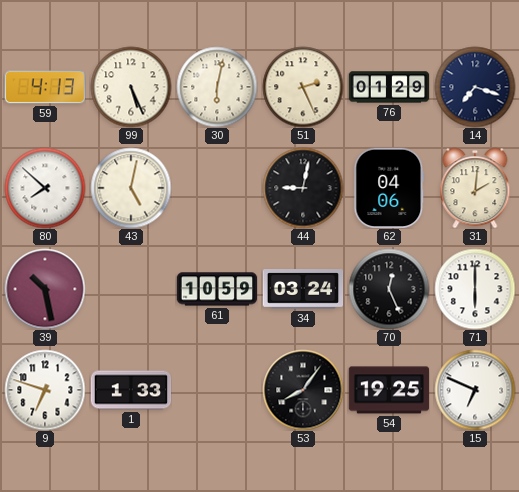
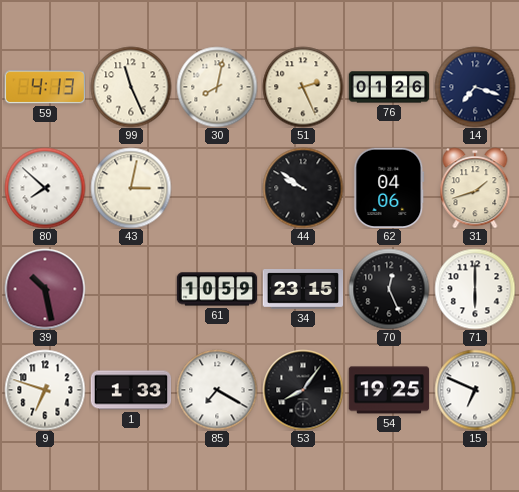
99: 5:26 -> 11:26
30: 6:02 -> 8:02
76: 01:29 -> 01:26
43: 5:02 -> 3:02
44: 9:02 -> 9:51
31: 2:01 -> 1:42
34: 03:24 -> 23:15
85: none -> 7:20
